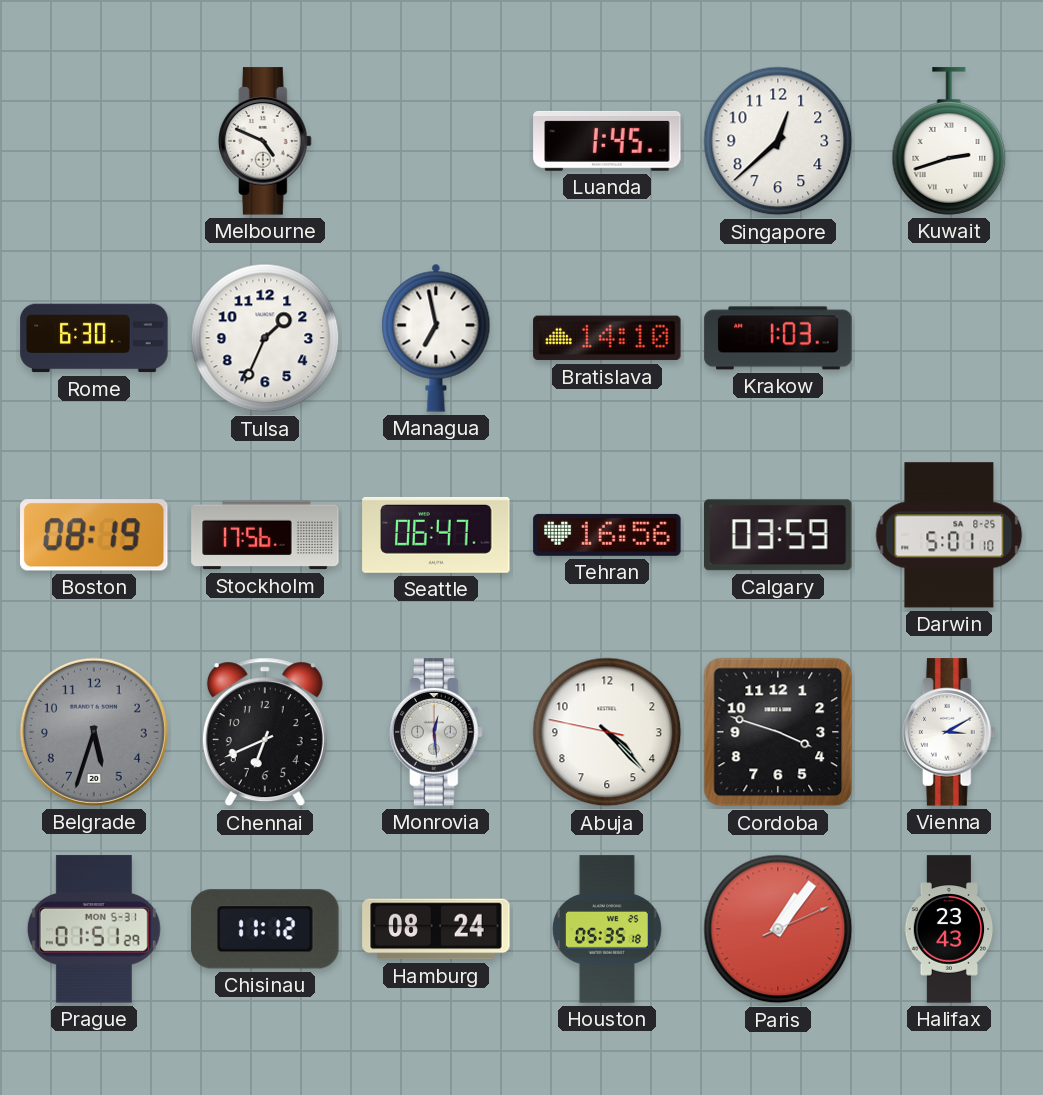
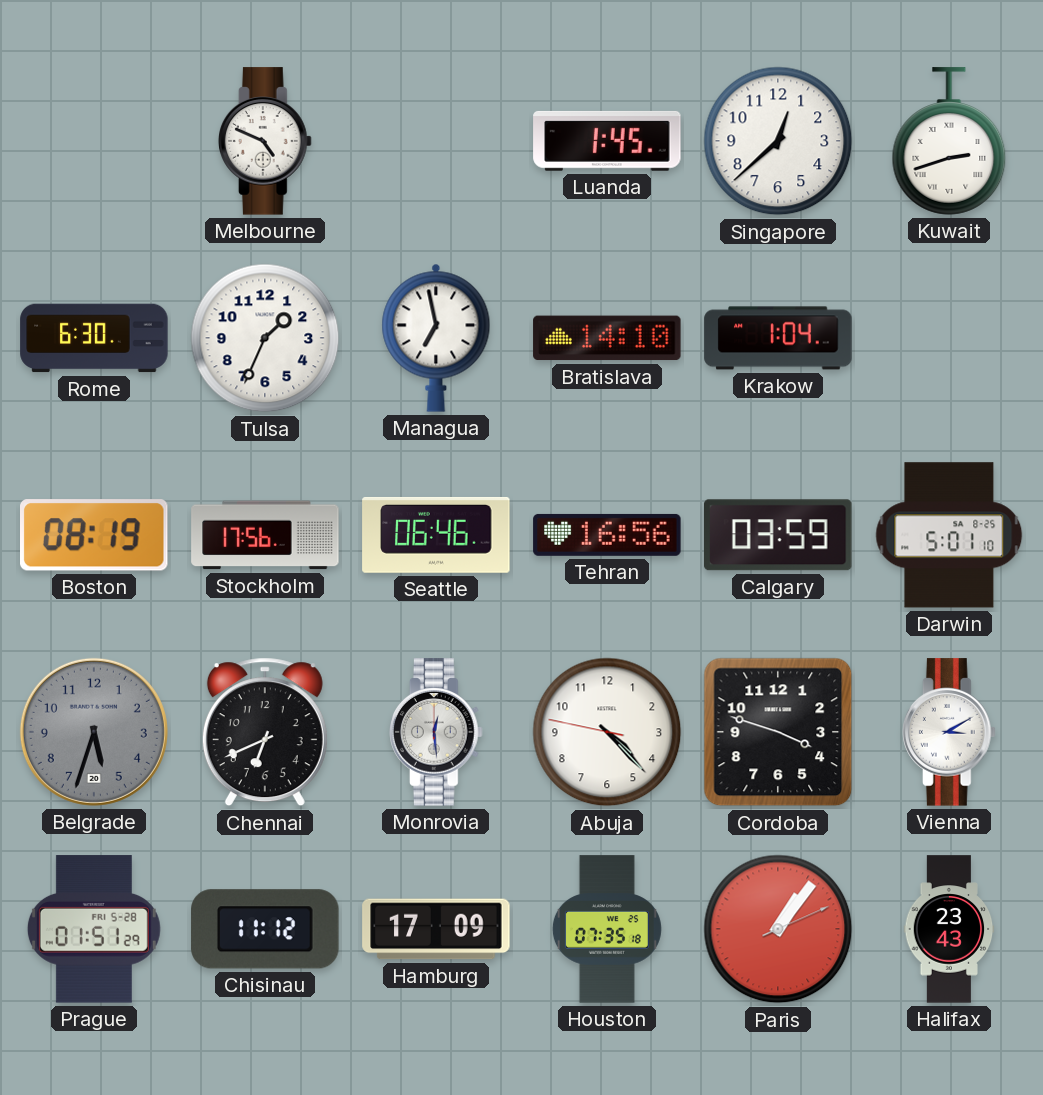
Krakow: 1:03 -> 1:04
Seattle: 06:47 -> 06:46
Prague date: MON 5-31 -> FRI 5-28
Hamburg: 08:24 -> 17:09
Houston: 05:35 -> 07:35
